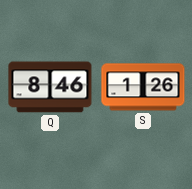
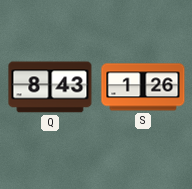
Q: 8:46 -> 8:43
